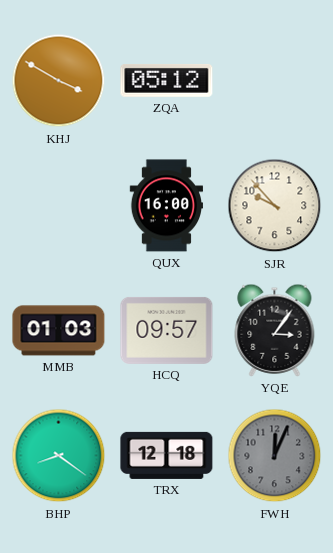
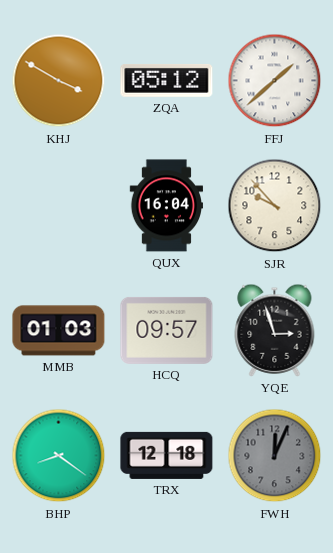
FFJ: none -> 1:38
QUX: 16:00 -> 16:04
YQE: 3:06 -> 2:57
